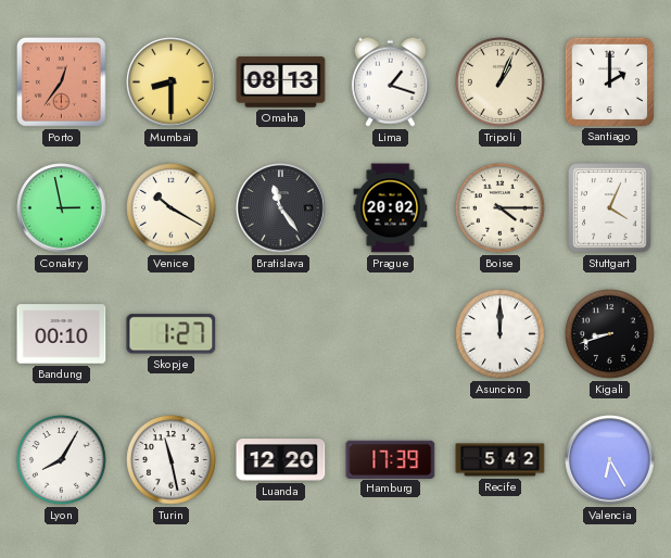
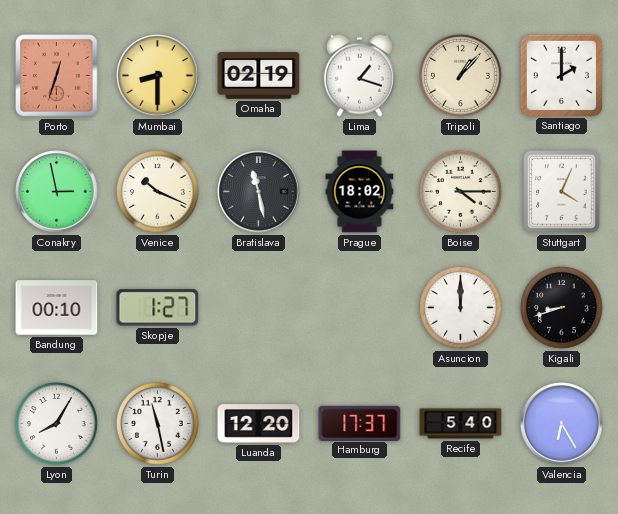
Porto: 12:36 -> 12:33
Omaha: 08:13 -> 02:19
Tripoli: 1:04 -> 1:07
Venice: 10:20 -> 10:19
Bratislava: 11:24 -> 11:28
Prague: 20:02 -> 18:02
Hamburg: 17:39 -> 17:37
Recife: 5:42 -> 5:40
